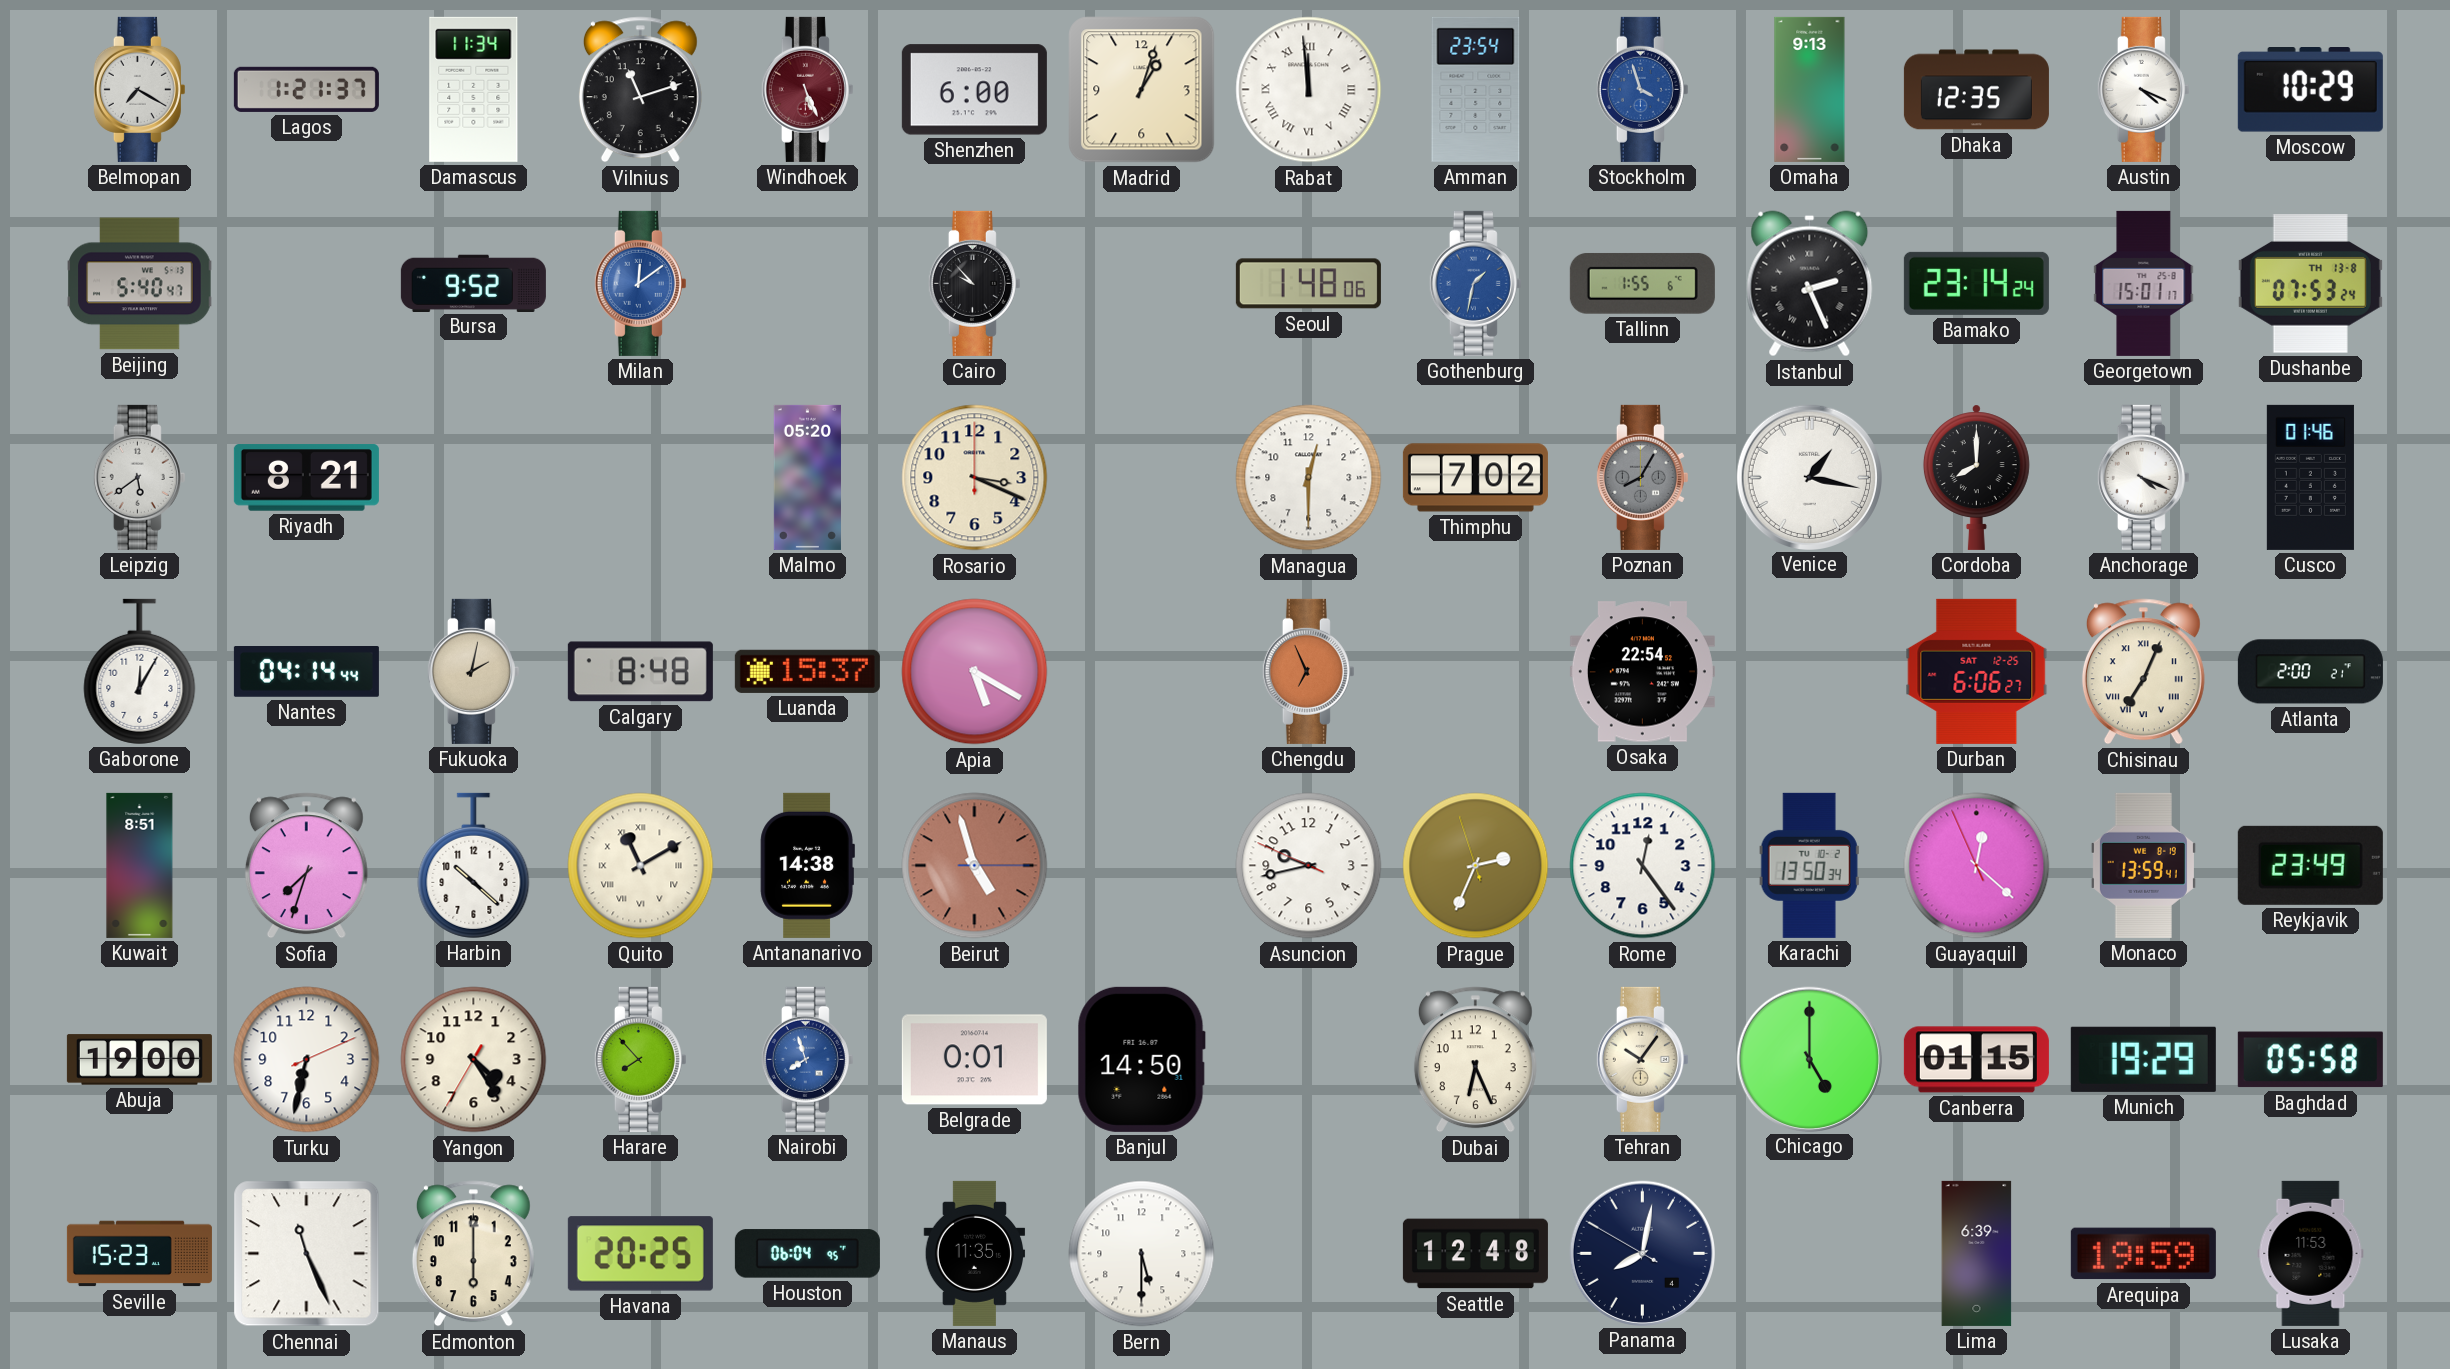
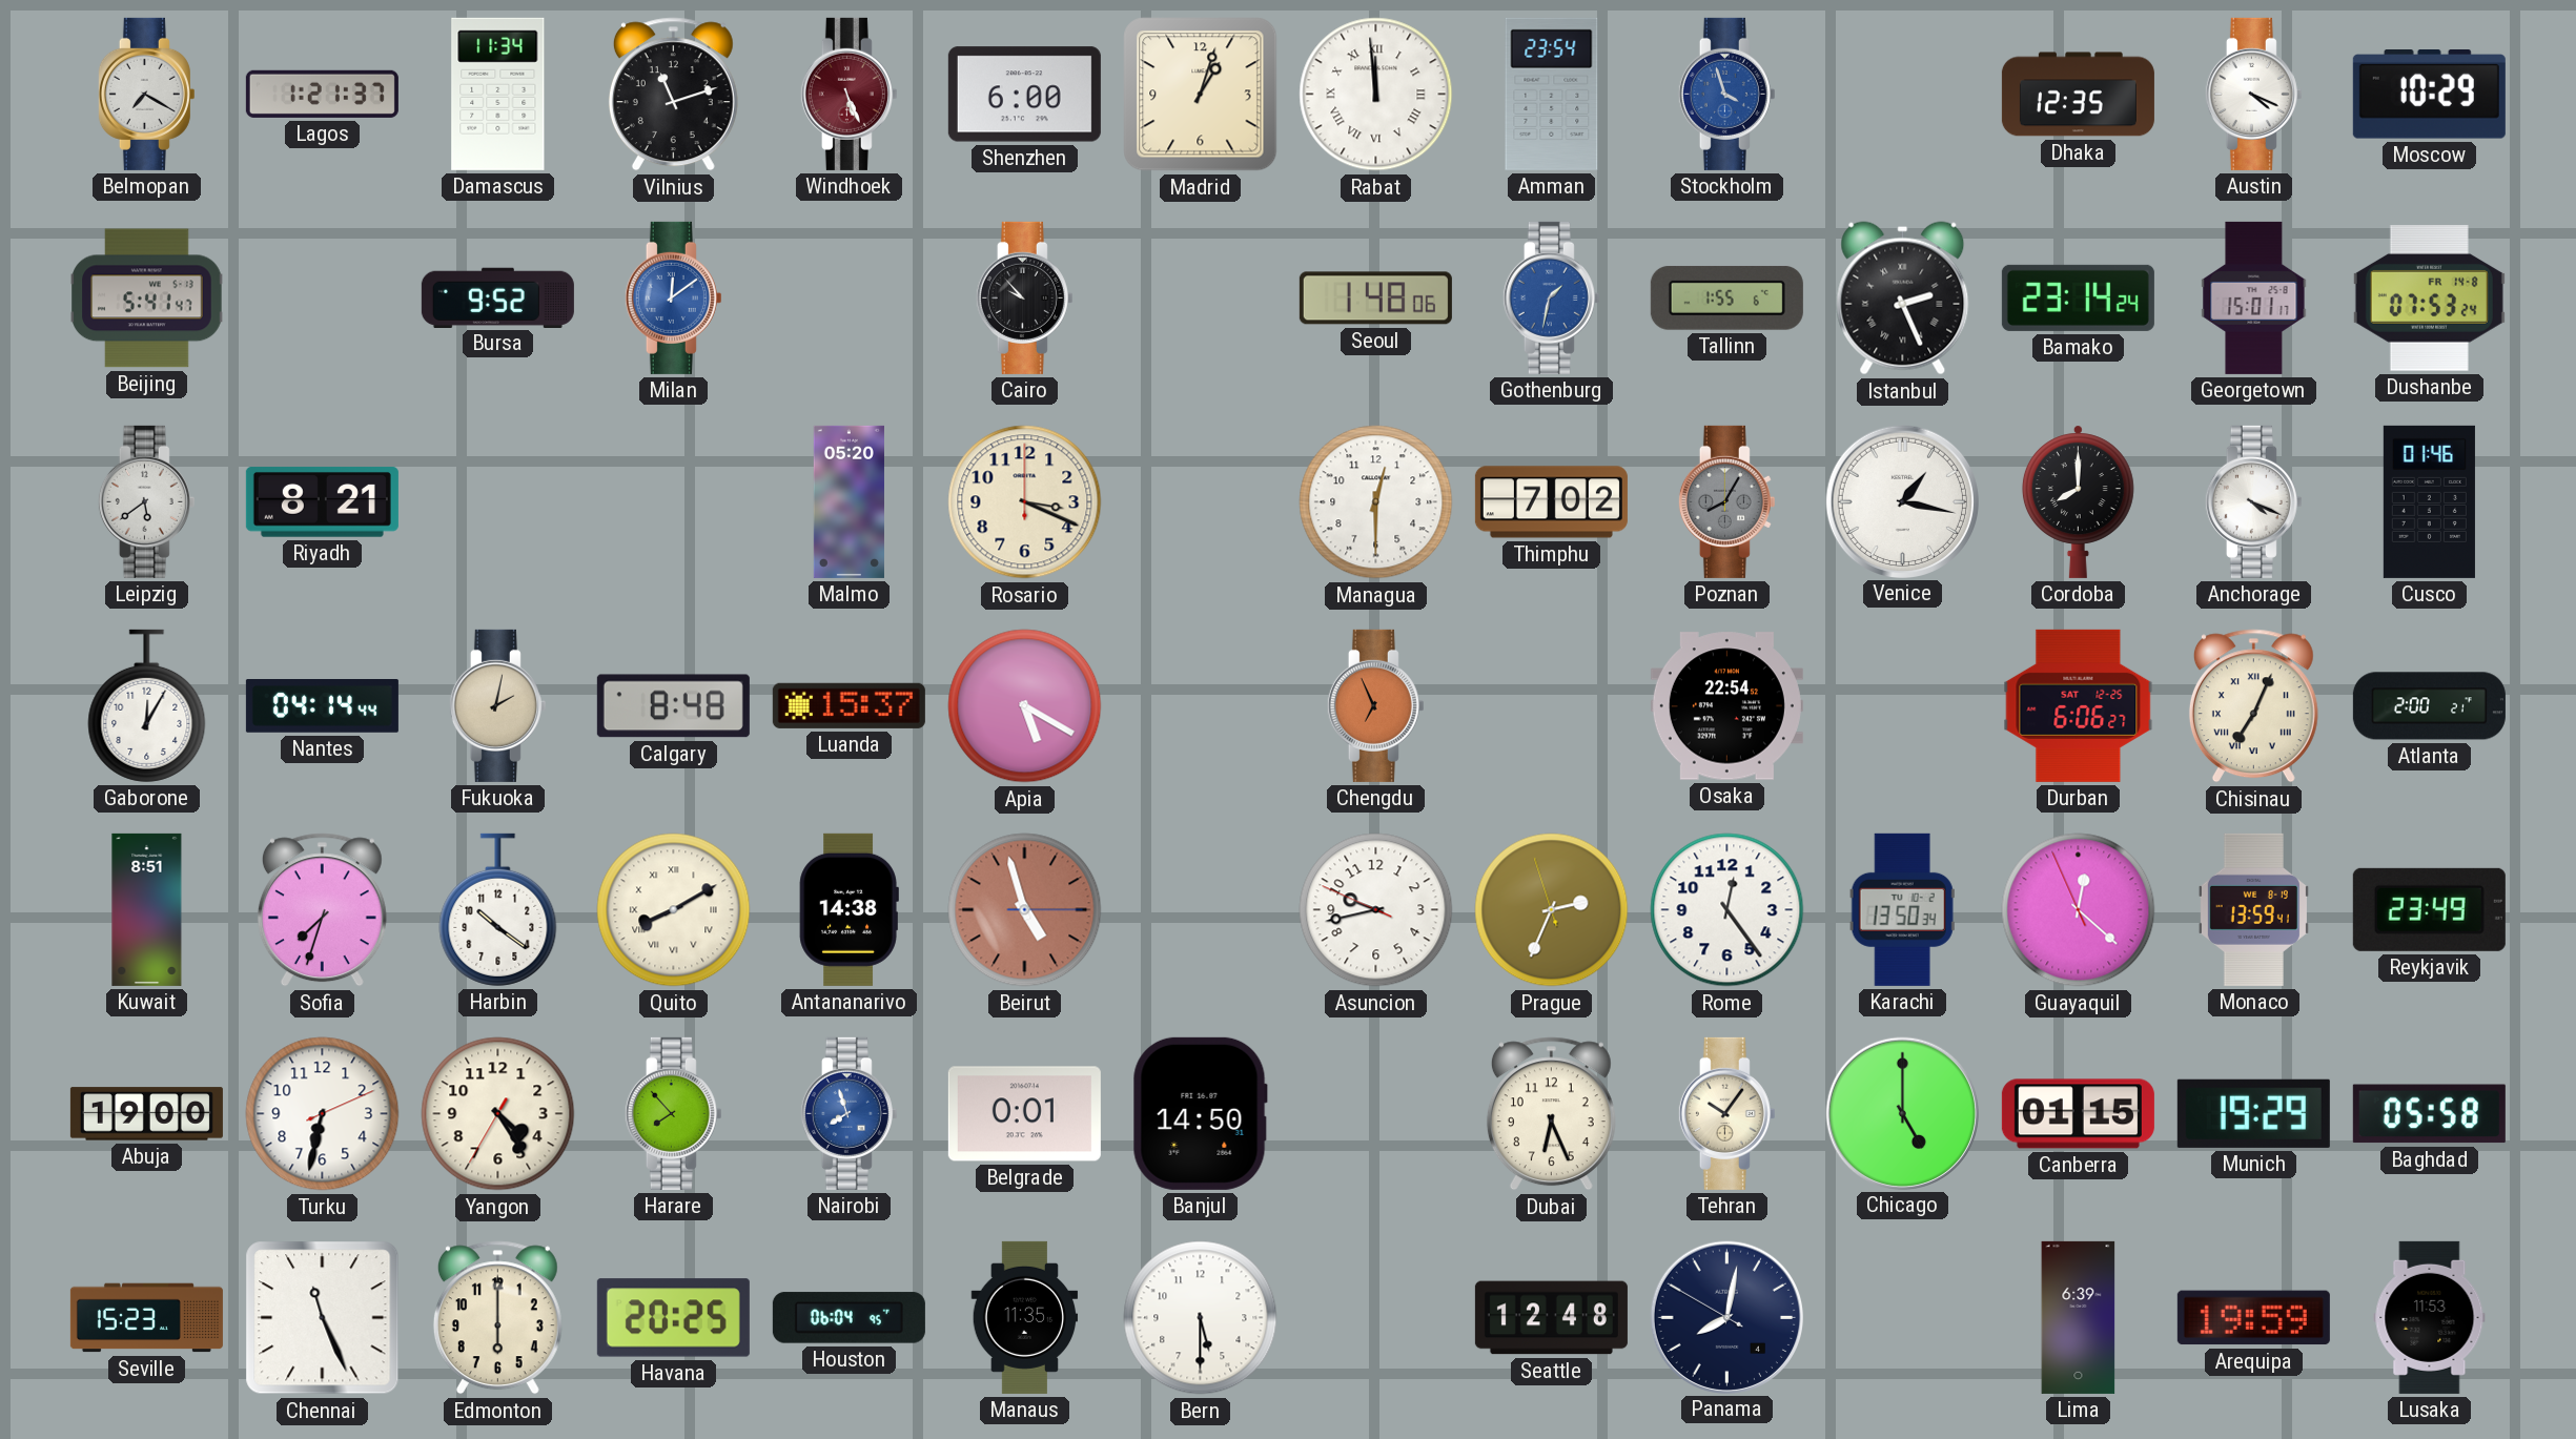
Omaha: 9:13 -> none
Beijing: 5:40 -> 5:41
Dushanbe date: TH 13-8 -> FR 14-8
Harbin: 10:22 -> 10:21
Quito: 11:10 -> 8:10
